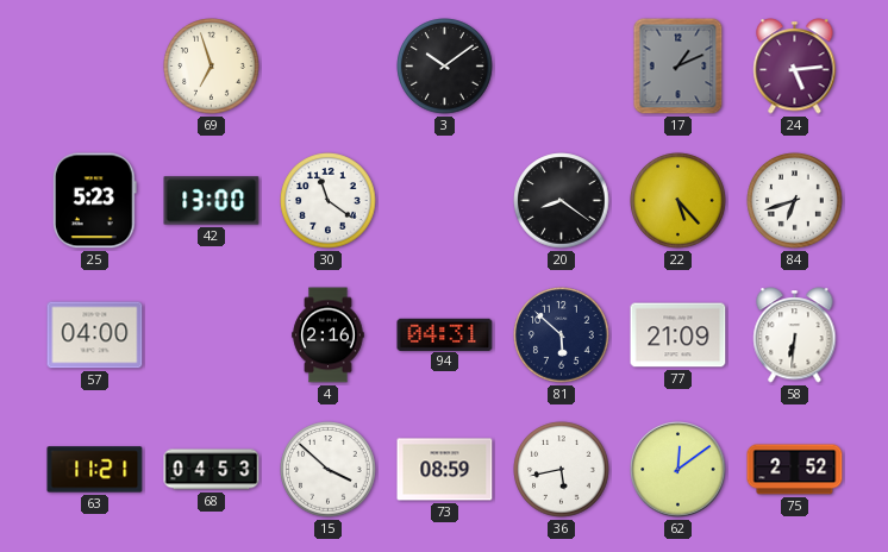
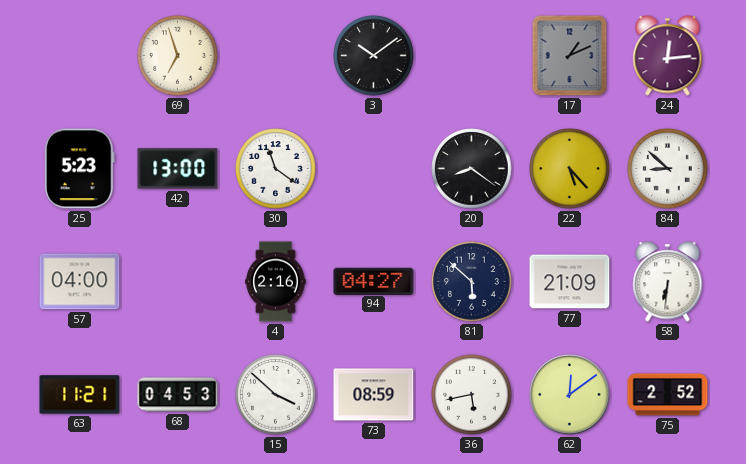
24: 5:14 -> 12:14
84: 6:42 -> 8:52
94: 04:31 -> 04:27
